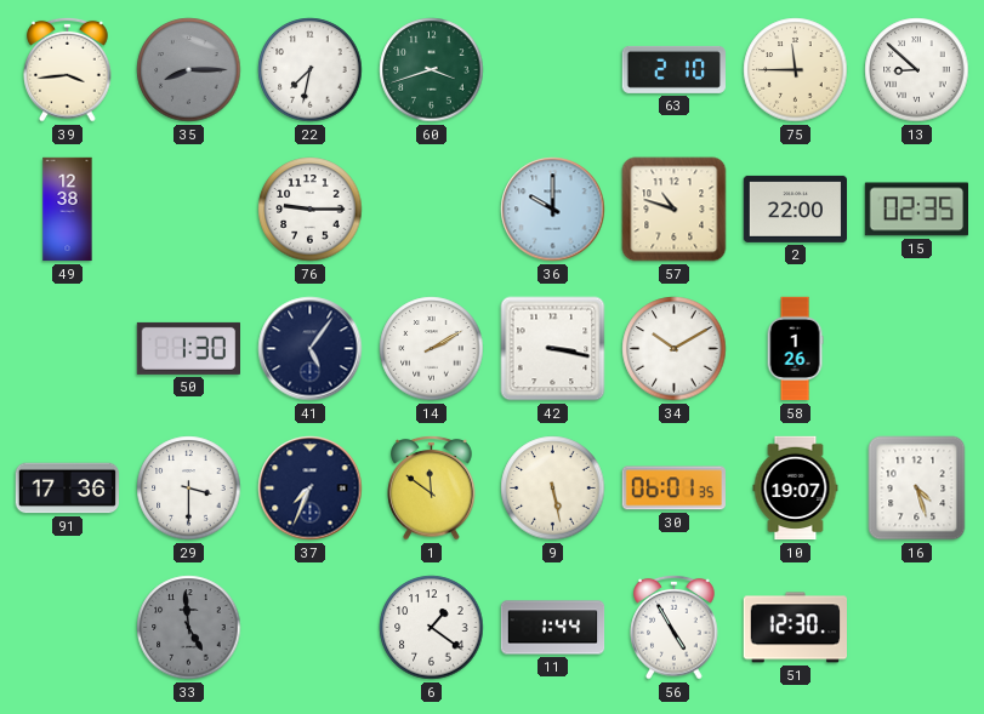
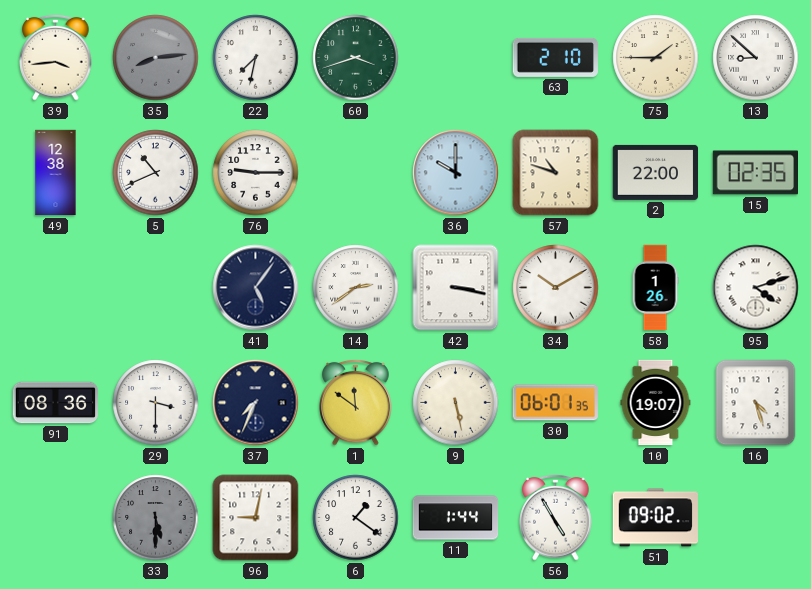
35: 8:15 -> 8:14
75: 11:45 -> 1:45
5: none -> 10:41
50: 1:30 -> none
14: 2:10 -> 2:39
95: none -> 4:12
91: 17:36 -> 08:36
33: 4:59 -> 5:30
96: none -> 9:02
51: 12:30 -> 09:02
